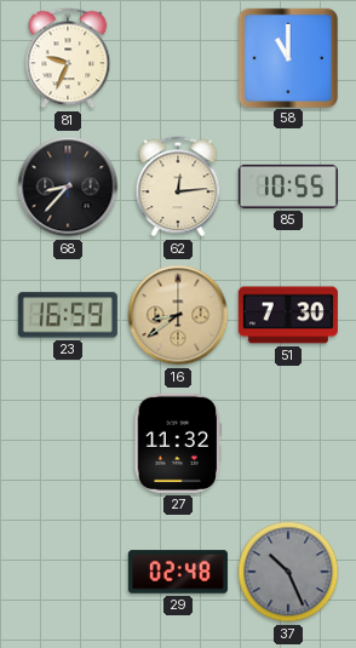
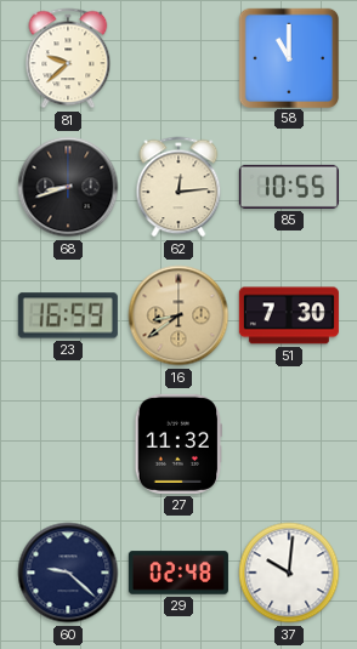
81: 9:34 -> 9:38
68: 8:37 -> 8:42
60: none -> 9:22
37: 10:26 -> 10:01
37 dial: grey -> white
